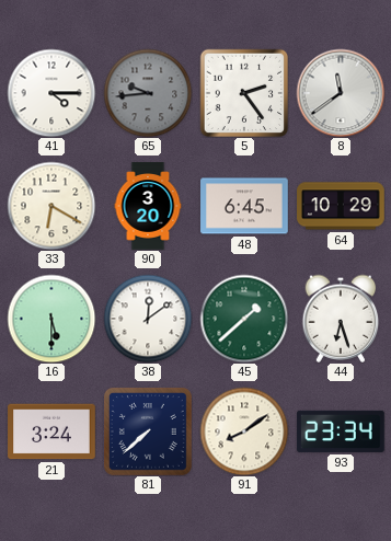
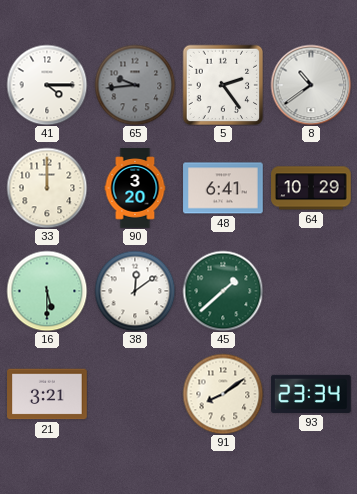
8: 11:39 -> 10:39
33: 6:20 -> 12:00
48: 6:45 -> 6:41
44: 6:27 -> none
21: 3:24 -> 3:21
81: 7:38 -> none
